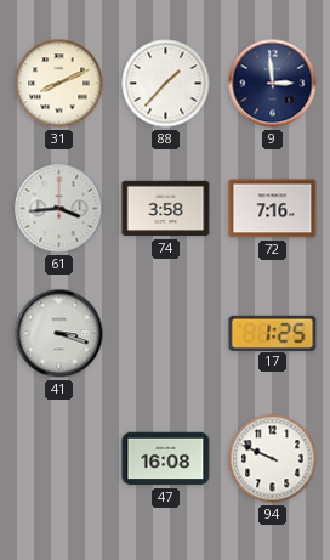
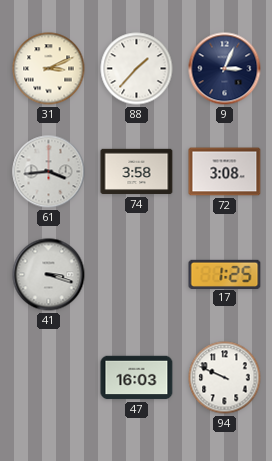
31: 8:11 -> 3:11
9: 2:59 -> 3:04
72: 7:16 -> 3:08
47: 16:08 -> 16:03
